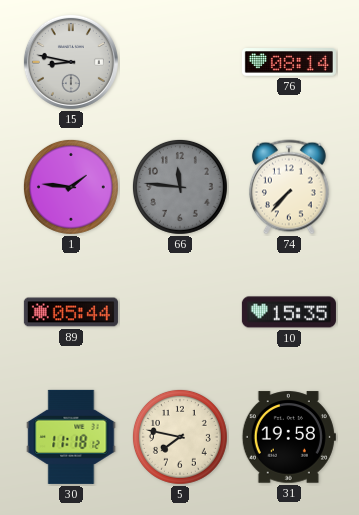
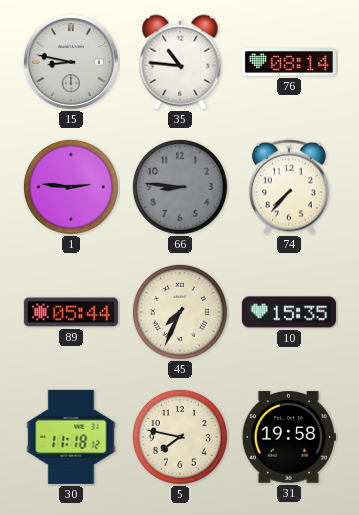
35: none -> 10:46
1: 1:46 -> 2:46
66: 11:46 -> 8:46
45: none -> 7:34
